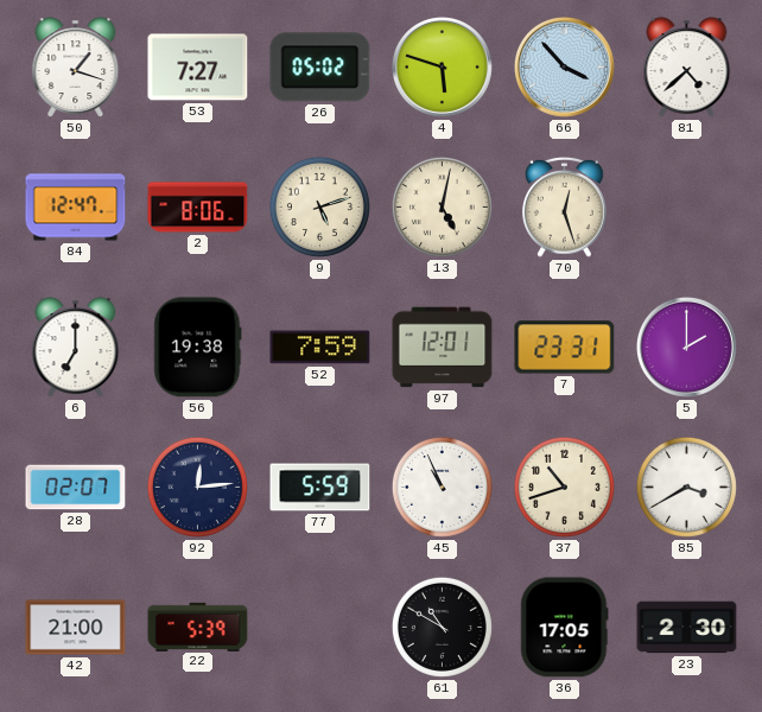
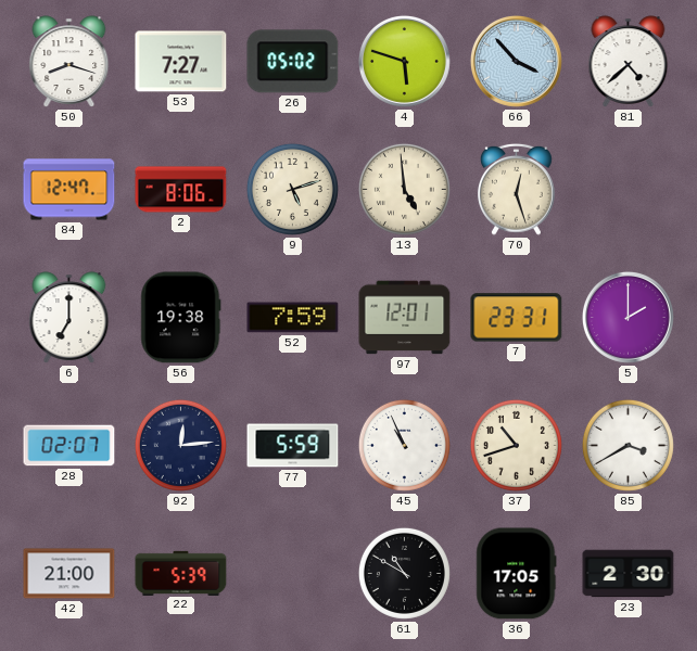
50: 1:18 -> 8:18
13: 5:02 -> 4:59
